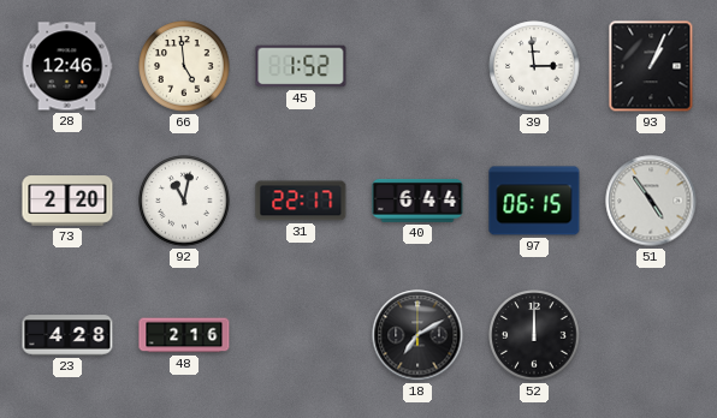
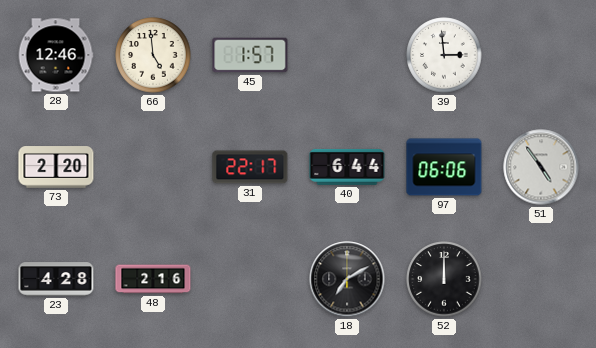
45: 1:52 -> 1:57
93: 1:04 -> none
92: 11:02 -> none
97: 06:15 -> 06:06
